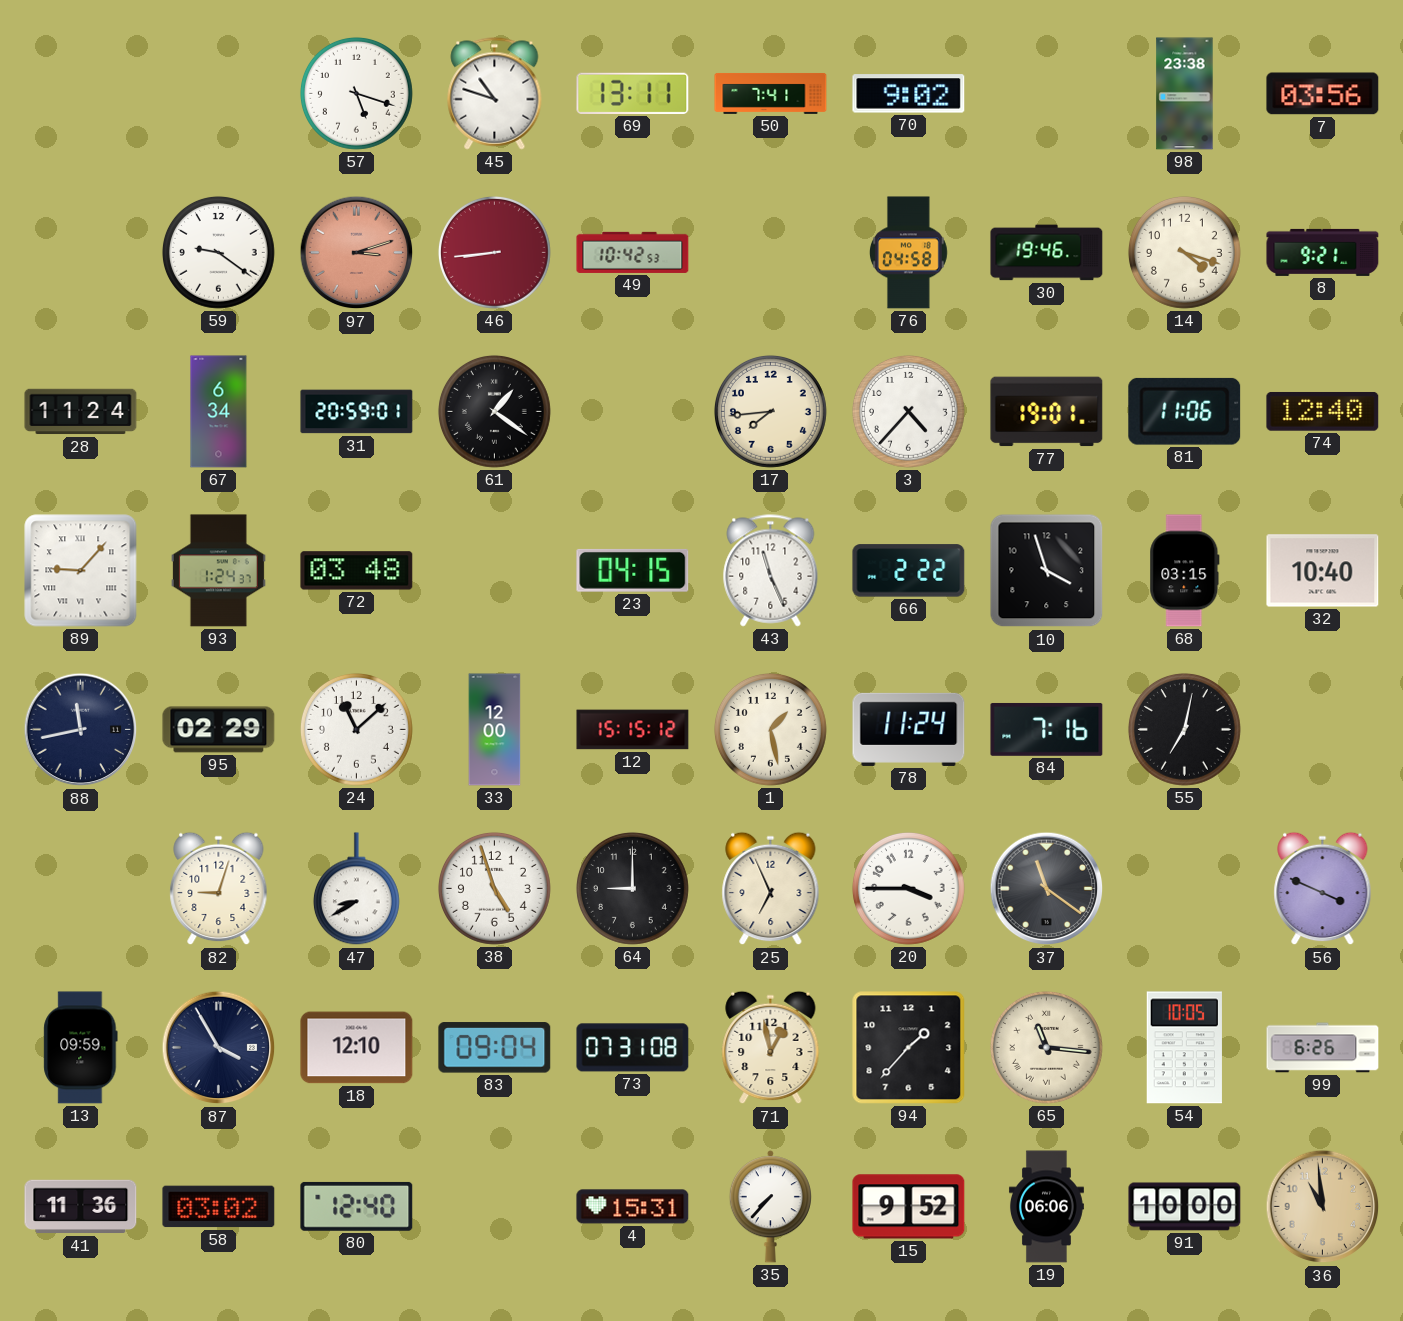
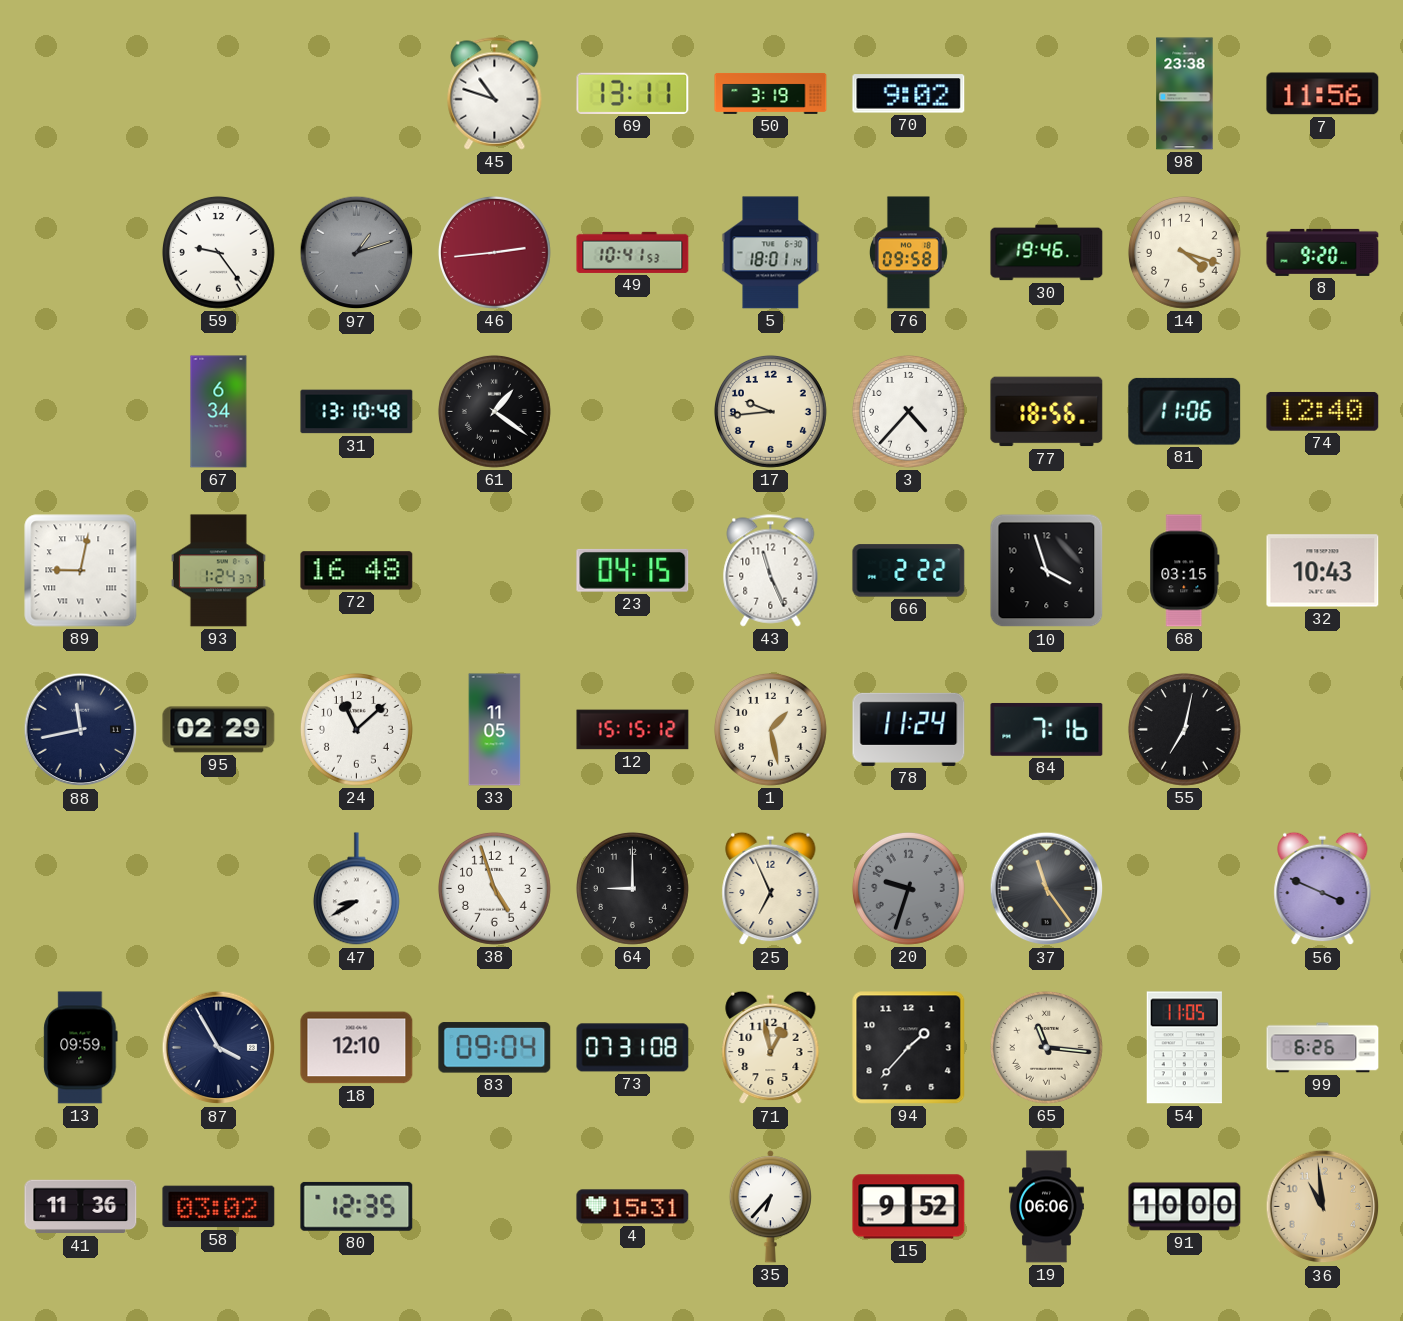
57: 5:18 -> none
50: 7:41 -> 3:19
7: 03:56 -> 11:56
59: 9:21 -> 9:24
97: 3:12 -> 1:12
97 dial: salmon -> grey
46: 8:44 -> 2:44
49: 10:42 -> 10:41
5: none -> 18:01
76: 04:58 -> 09:58
8: 9:21 -> 9:20
28: 11:24 -> none
31: 20:59 -> 13:10
17: 7:44 -> 9:44
77: 19:01 -> 18:56
89: 9:07 -> 9:02
72: 03:48 -> 16:48
32: 10:40 -> 10:43
33: 12:00 -> 11:05
82: 9:03 -> none
20: 3:45 -> 9:33
20 dial: white -> grey
37: 11:21 -> 11:24
54: 10:05 -> 11:05
80: 12:40 -> 12:35
35: 7:37 -> 6:37
